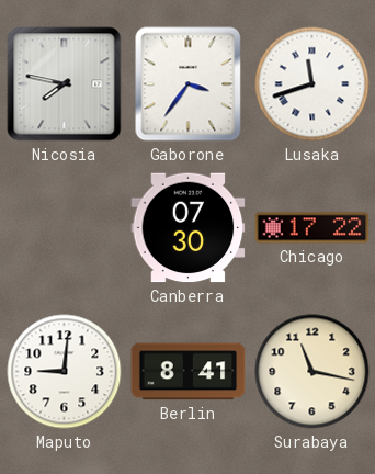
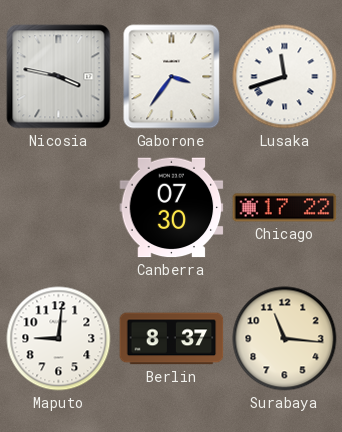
Nicosia: 7:47 -> 3:47
Berlin: 8:41 -> 8:37
Surabaya: 11:17 -> 11:16
